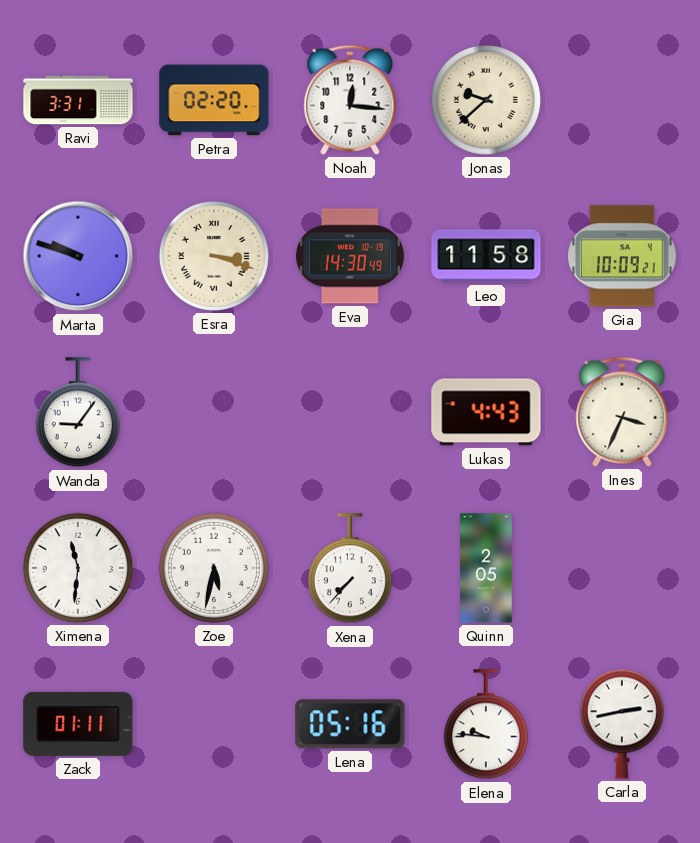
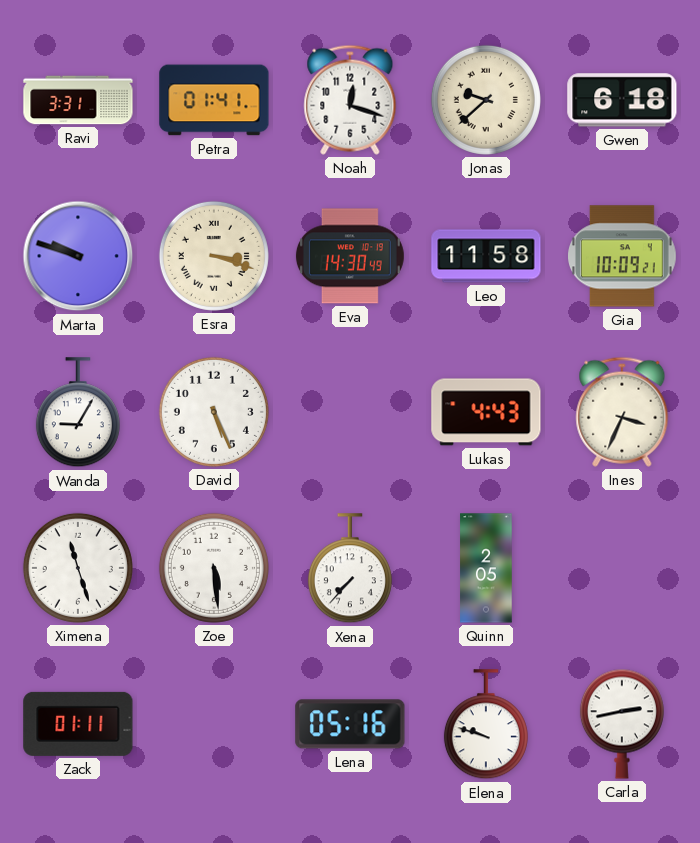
Petra: 02:20 -> 01:41
Noah: 12:16 -> 12:18
Gwen: none -> 6:18
Wanda: 9:06 -> 9:05
David: none -> 5:26
Ximena: 11:31 -> 11:27
Zoe: 5:32 -> 5:29
Elena: 9:46 -> 9:48
